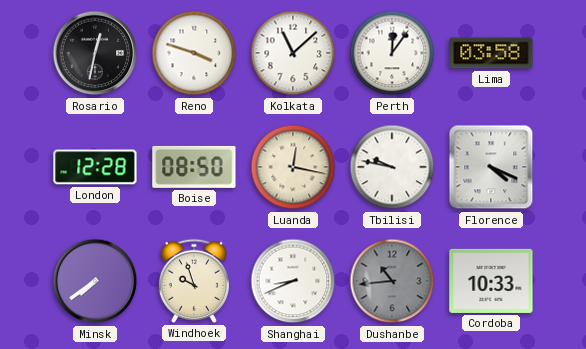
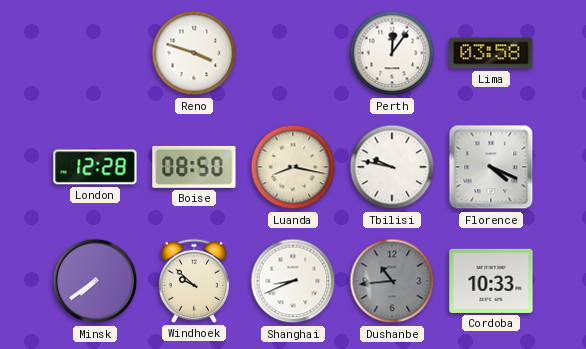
Rosario: 12:32 -> none
Kolkata: 11:08 -> none
Luanda: 12:17 -> 8:17
Windhoek: 9:57 -> 9:52
